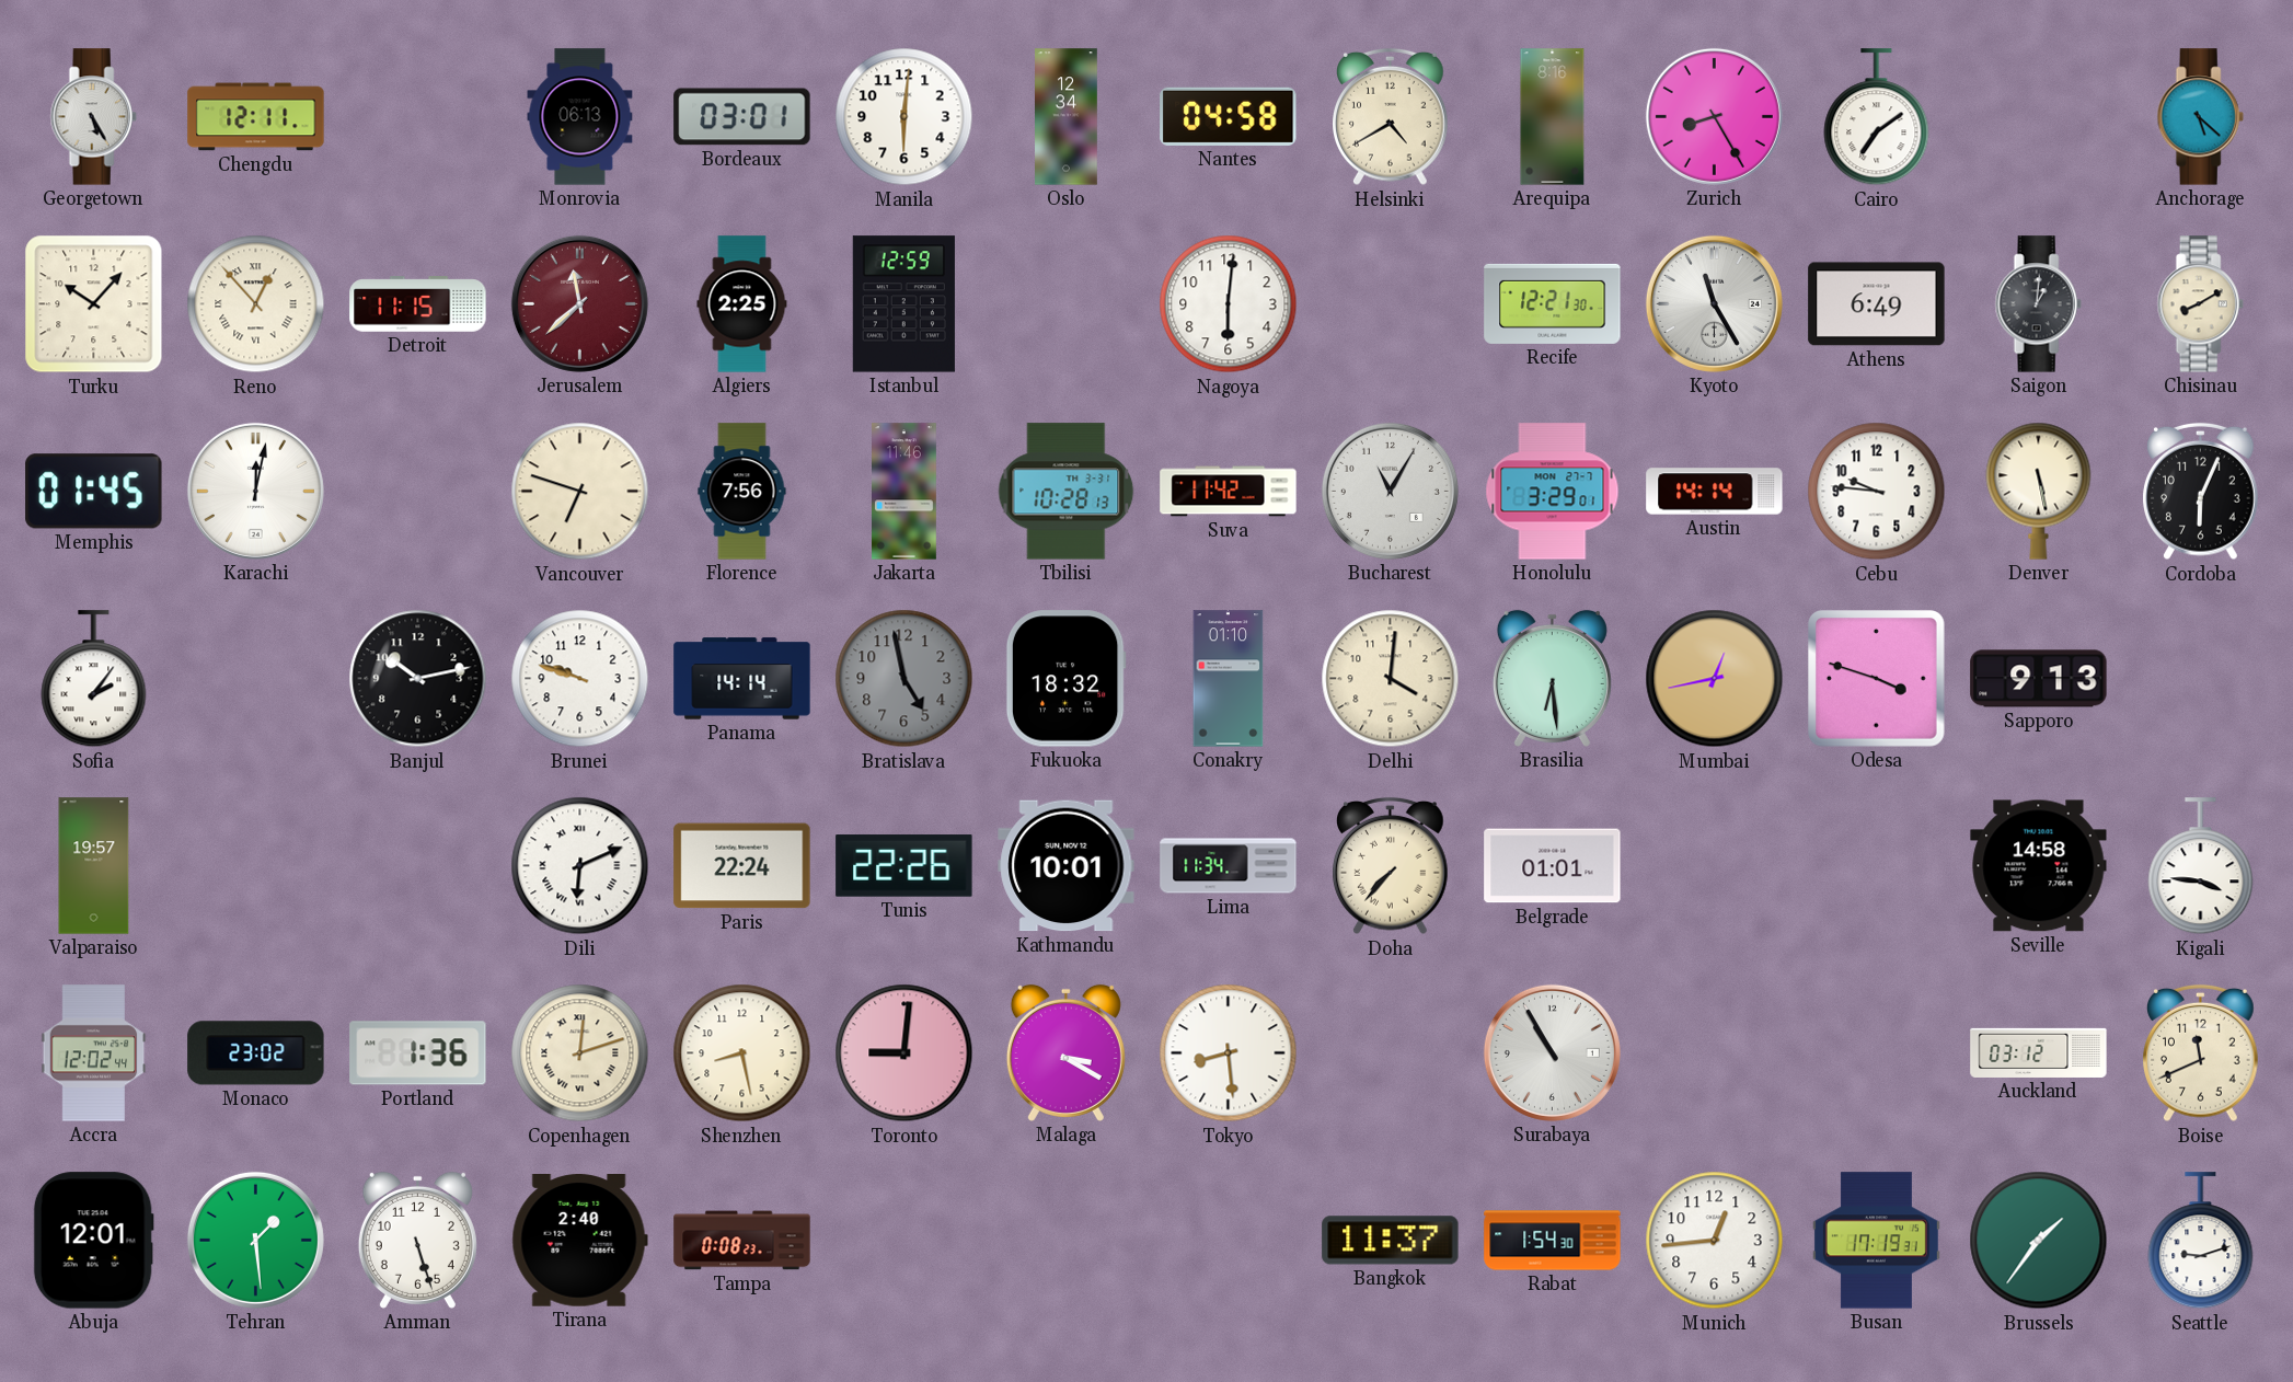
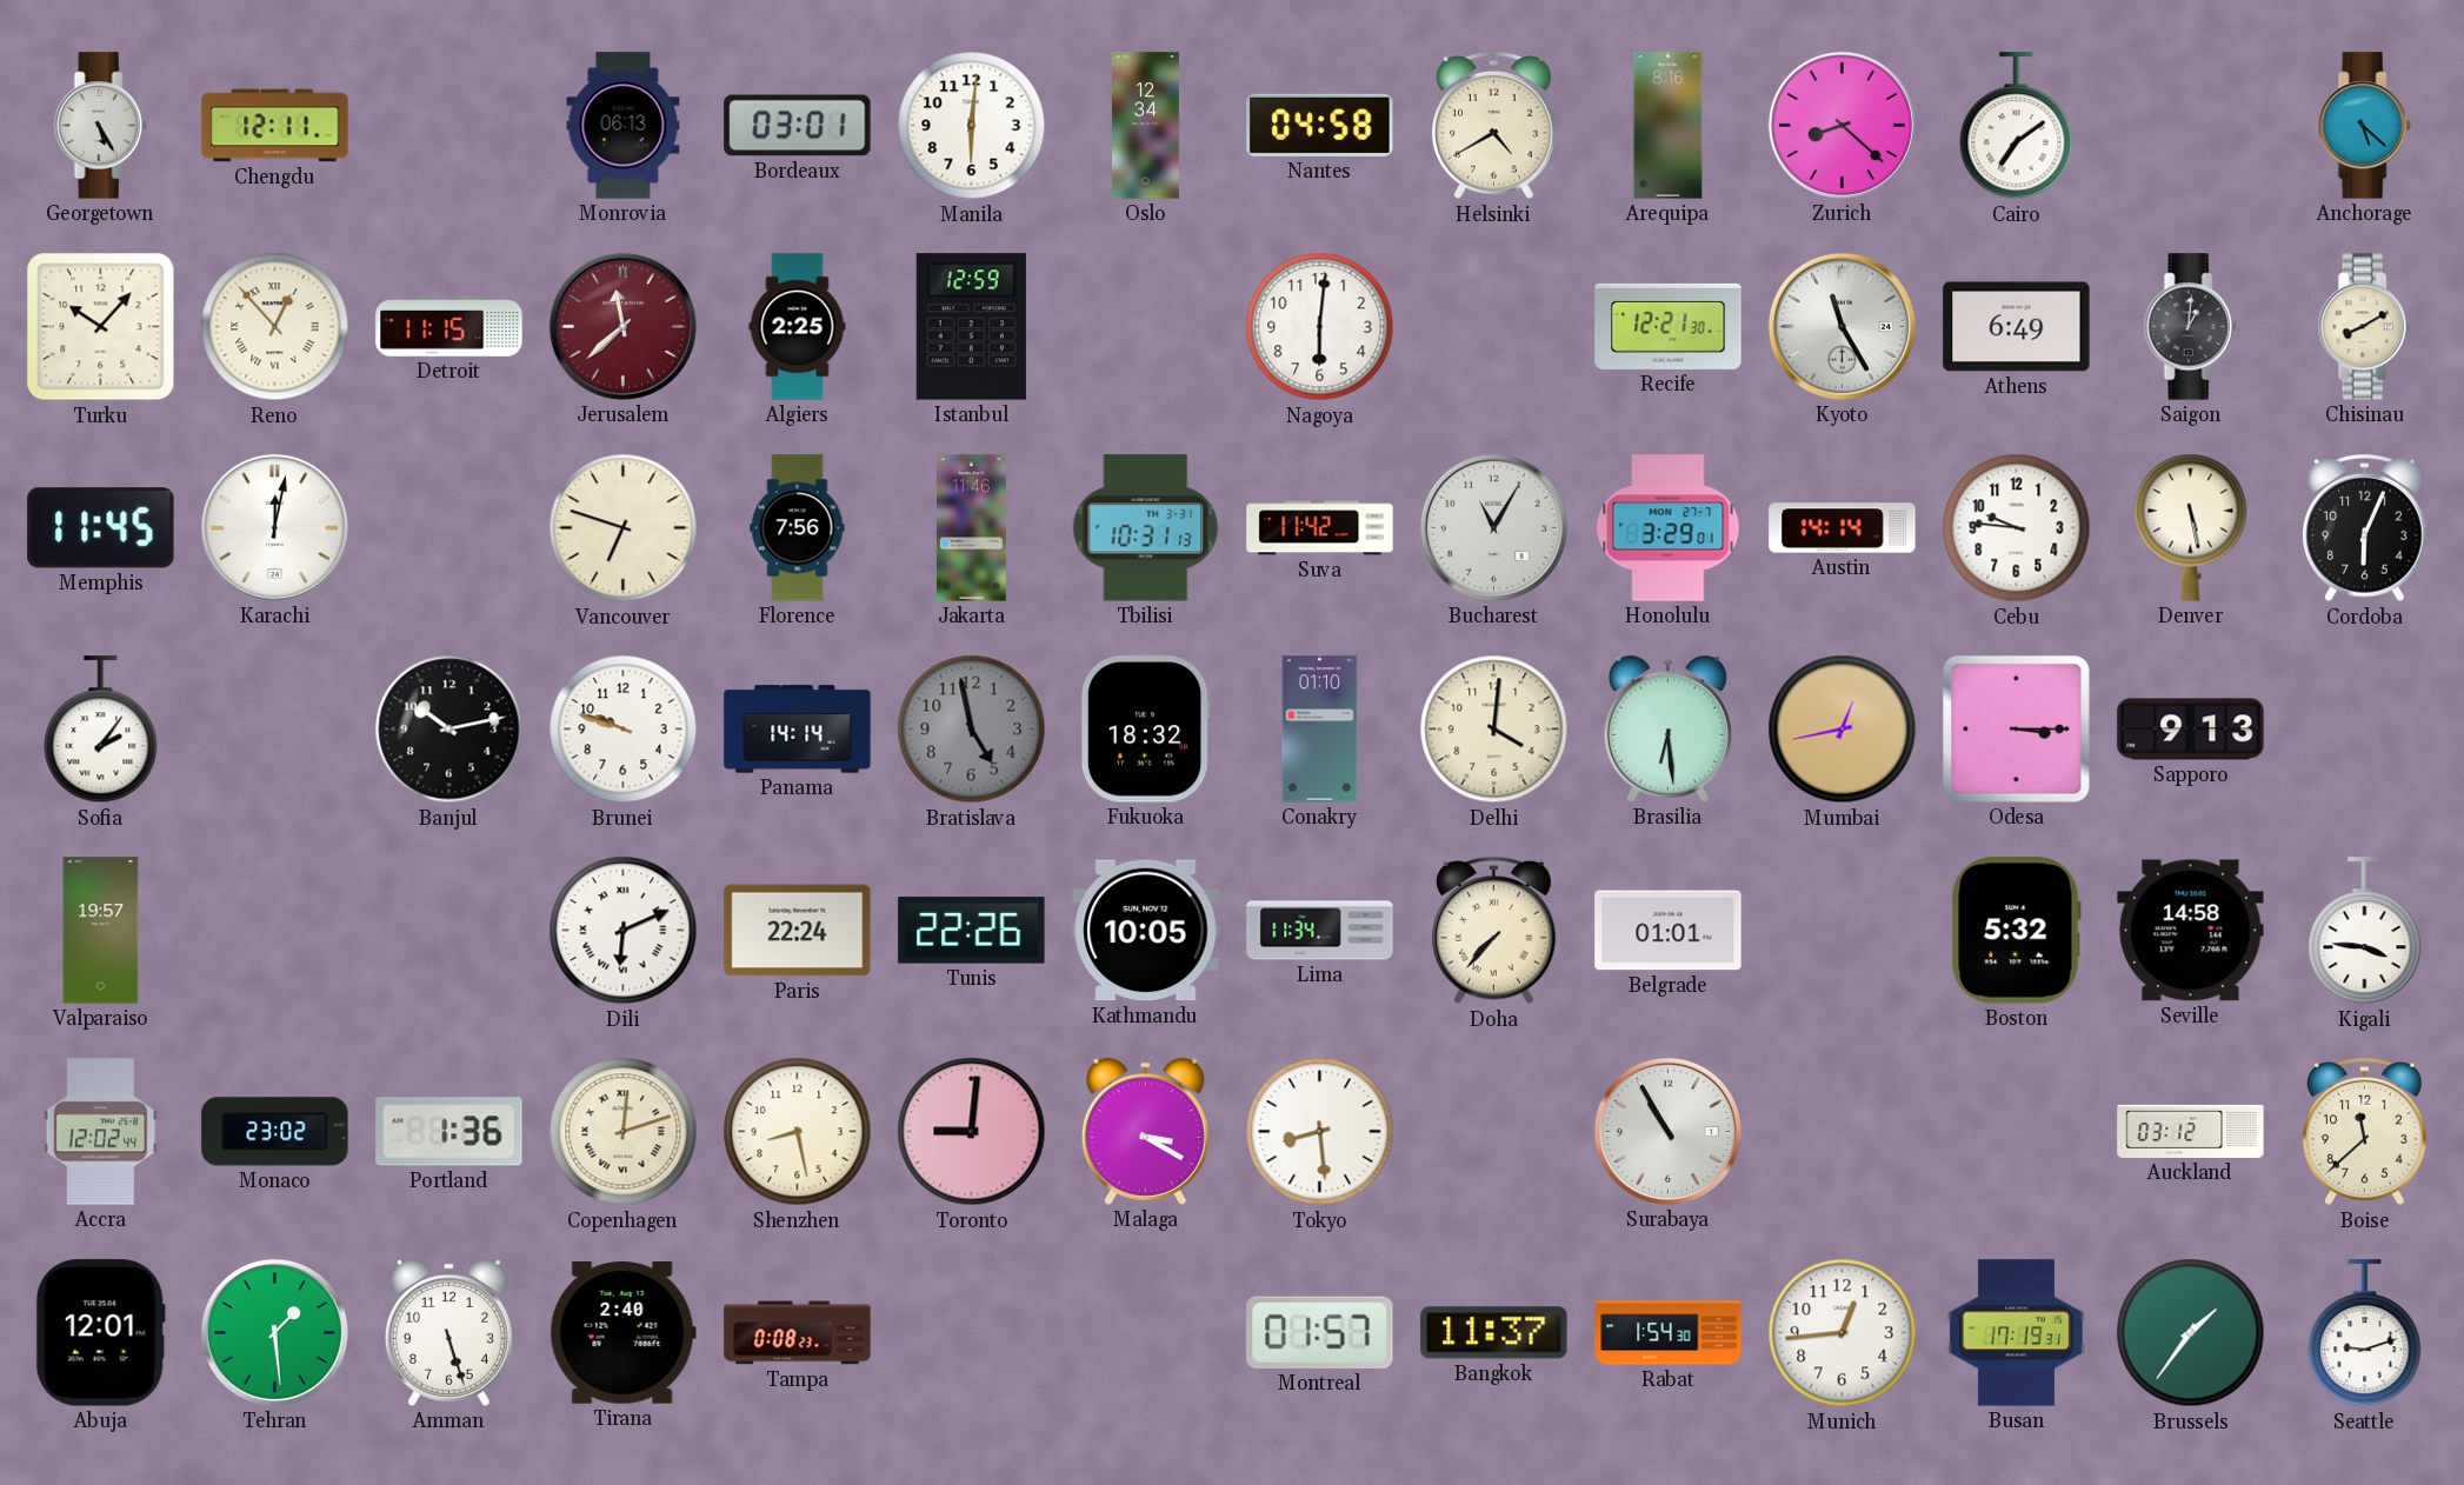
Zurich: 8:25 -> 8:22
Memphis: 01:45 -> 11:45
Tbilisi: 10:28 -> 10:31
Odesa: 3:48 -> 3:15
Kathmandu: 10:01 -> 10:05
Boston: none -> 5:32
Boise: 11:41 -> 11:38
Montreal: none -> 01:57
